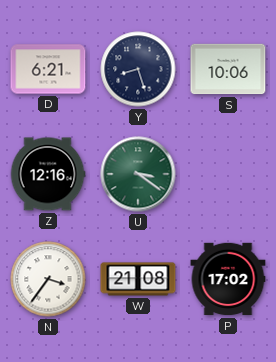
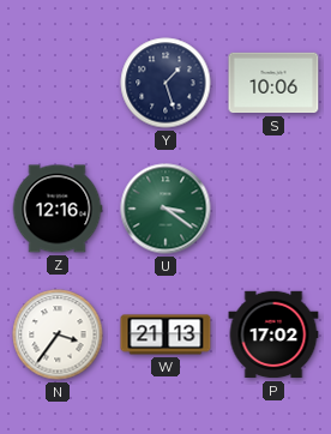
D: 6:21 -> none
Y: 8:27 -> 1:27
W: 21:08 -> 21:13
